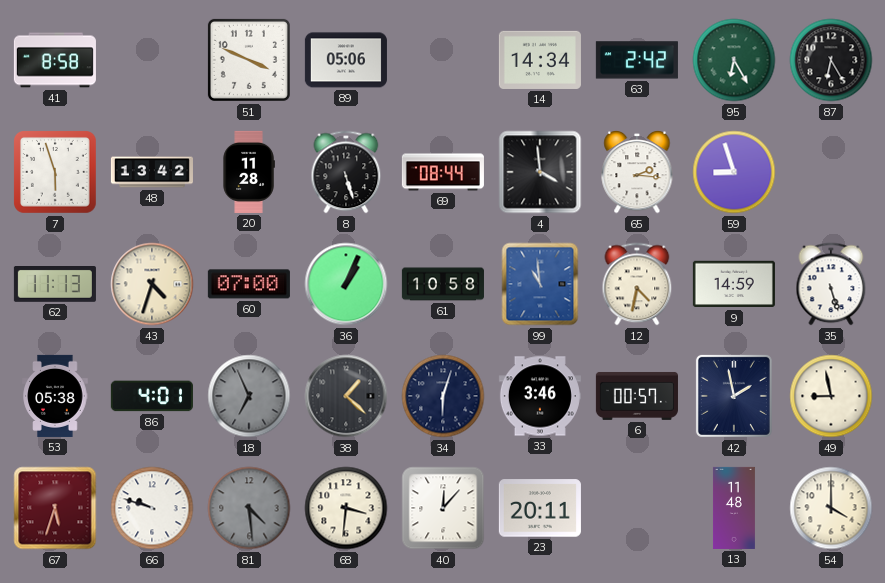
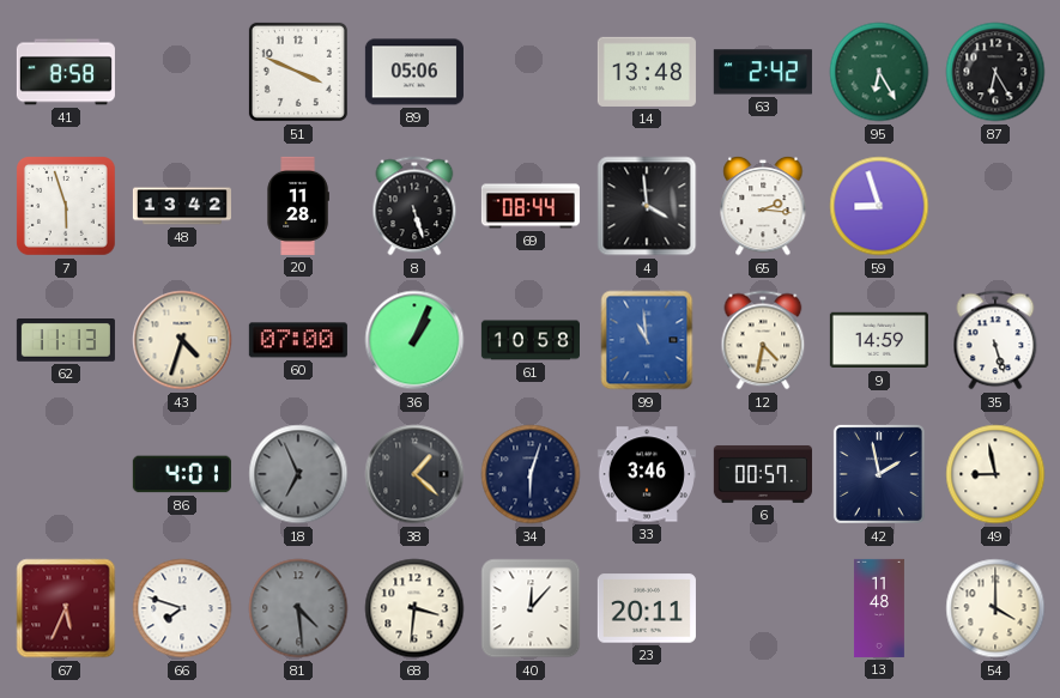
14: 14:34 -> 13:48
53: 05:38 -> none
67: 5:33 -> 5:34
66: 9:48 -> 7:48
